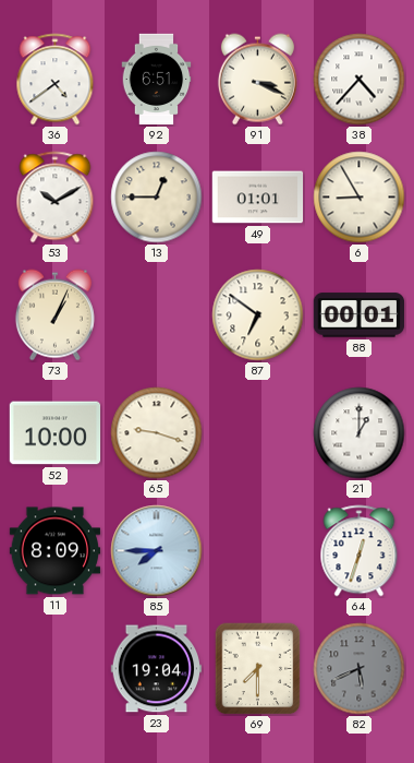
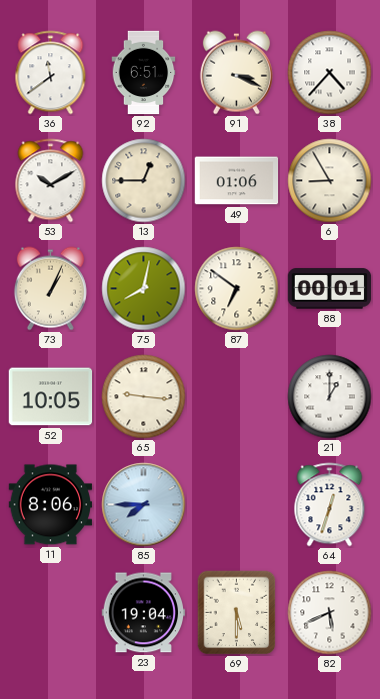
36: 4:39 -> 11:39
49: 01:01 -> 01:06
75: none -> 8:02
52: 10:00 -> 10:05
65: 9:18 -> 9:16
11: 8:09 -> 8:06
69: 7:30 -> 5:30
82 dial: grey -> white
